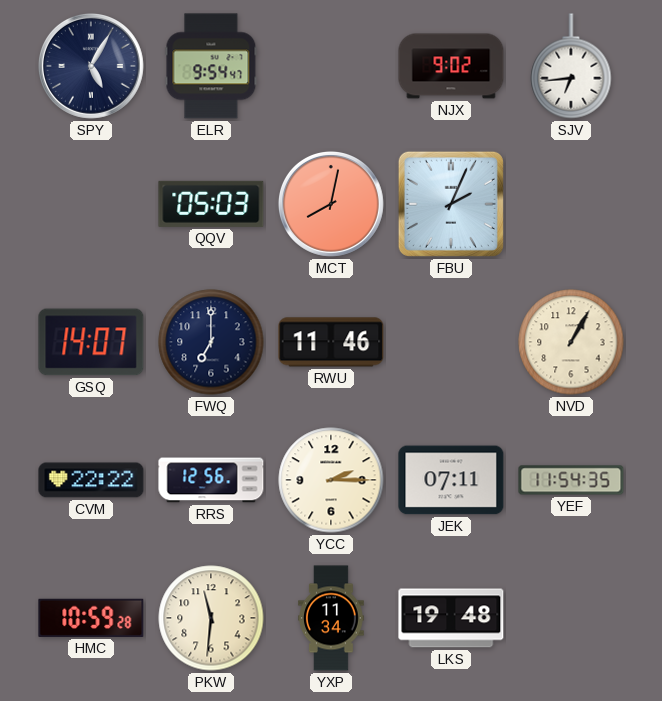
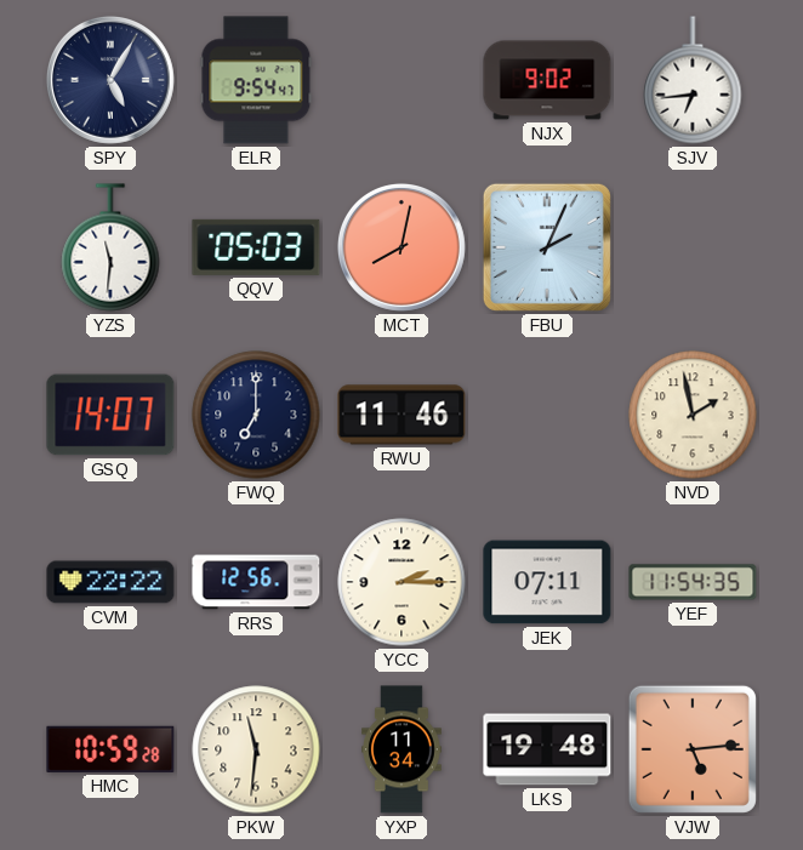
YZS: none -> 11:31
NVD: 1:05 -> 1:58
VJW: none -> 5:14
